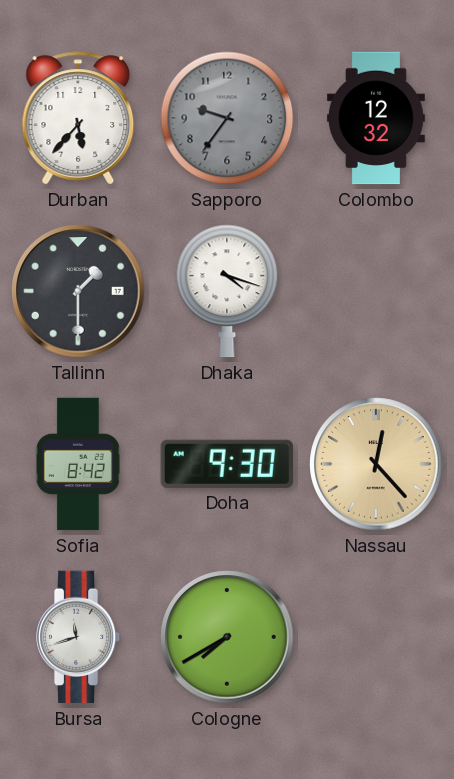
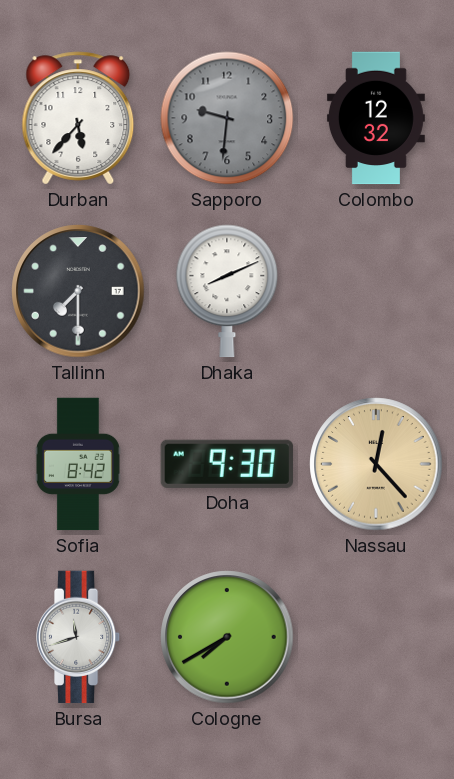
Sapporo: 9:36 -> 9:31
Tallinn: 1:30 -> 7:30
Dhaka: 4:18 -> 8:11
